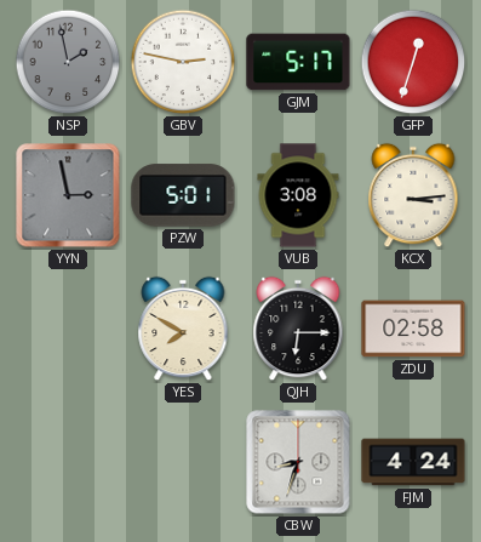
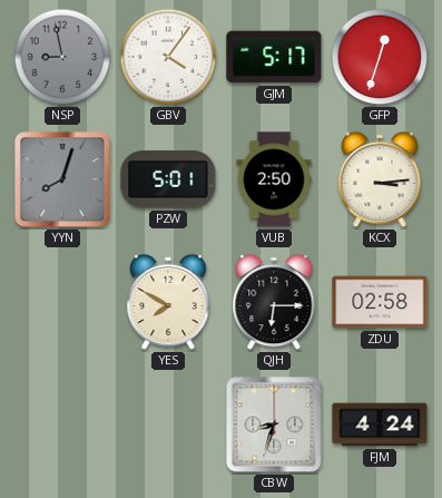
NSP: 1:58 -> 8:58
GBV: 2:47 -> 4:06
YYN: 2:58 -> 8:03
VUB: 3:08 -> 2:50
